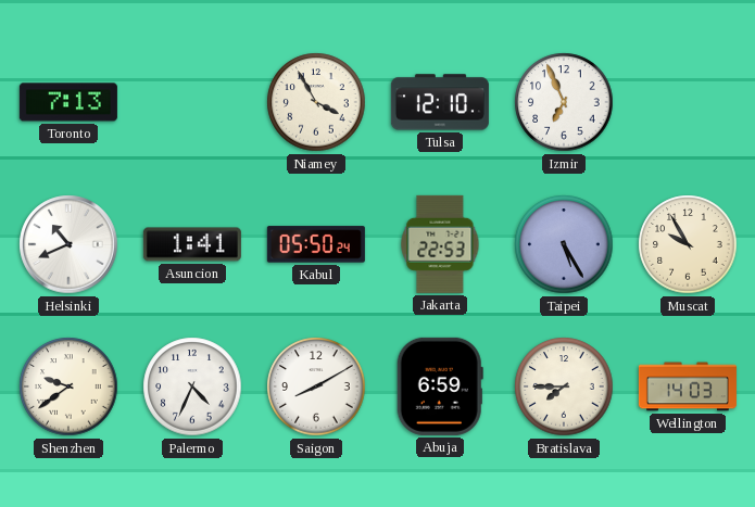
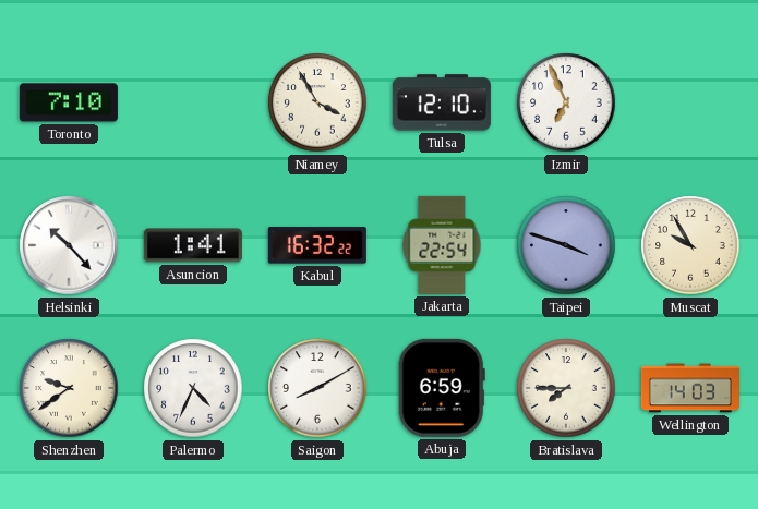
Toronto: 7:13 -> 7:10
Helsinki: 10:41 -> 10:23
Kabul: 05:50 -> 16:32
Jakarta: 22:53 -> 22:54
Taipei: 5:25 -> 3:48
